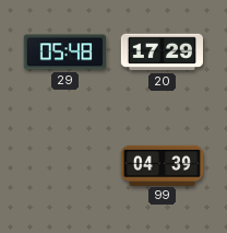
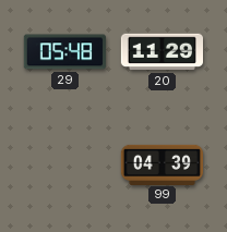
20: 17:29 -> 11:29
